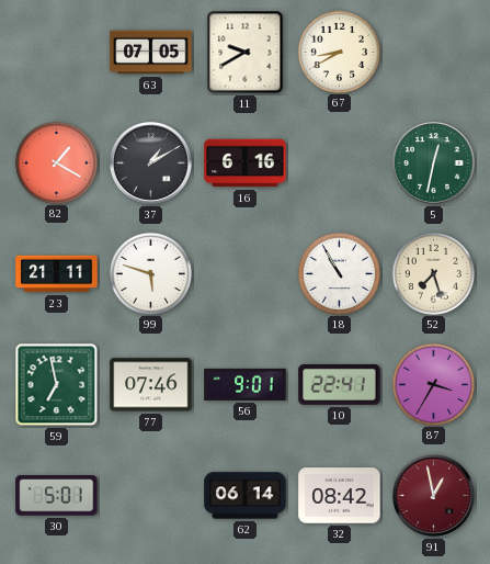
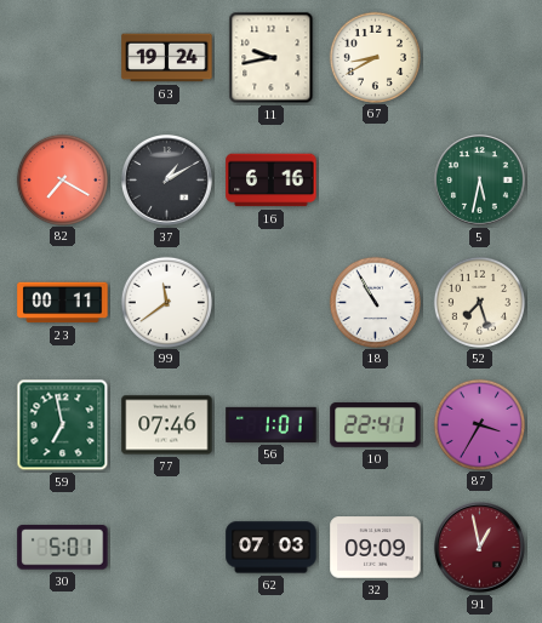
63: 07:05 -> 19:24
11: 9:40 -> 9:43
82: 1:20 -> 7:20
5: 12:32 -> 5:32
23: 21:11 -> 00:11
99: 5:48 -> 11:39
56: 9:01 -> 1:01
62: 06:14 -> 07:03
32: 08:42 -> 09:09
